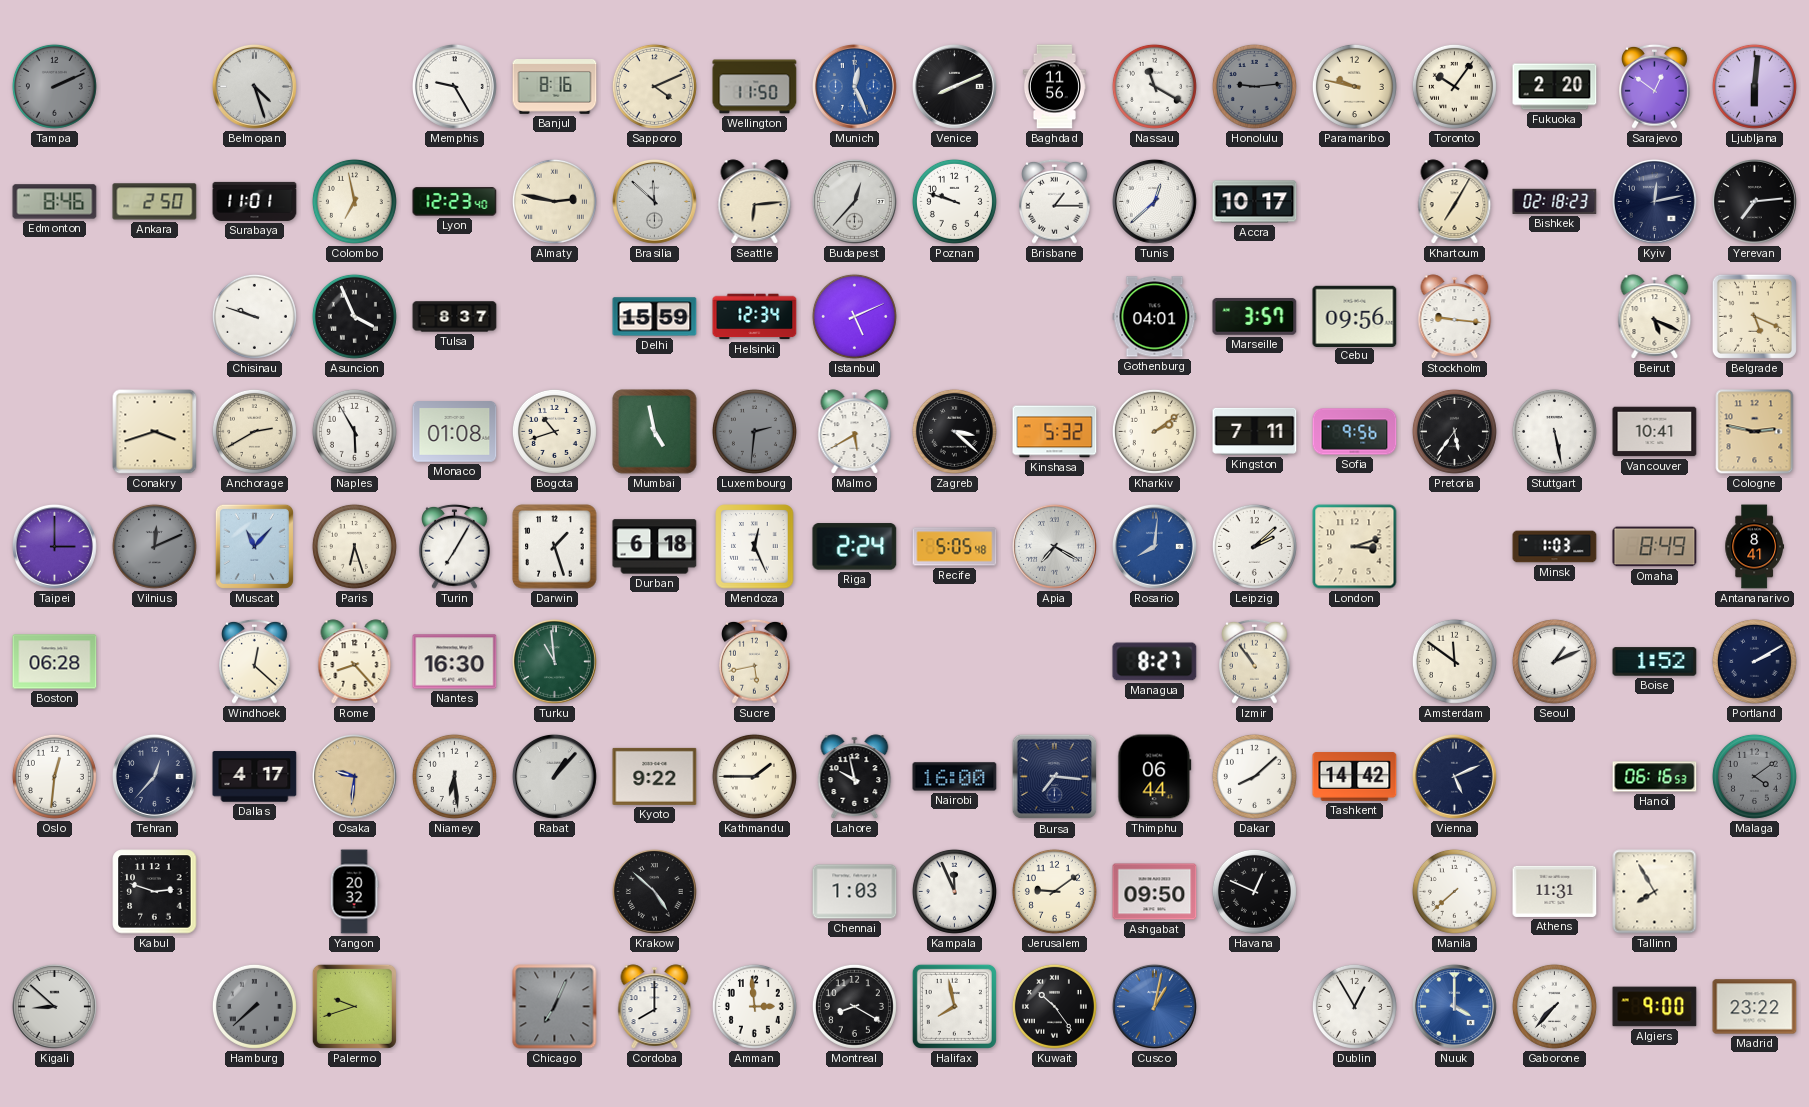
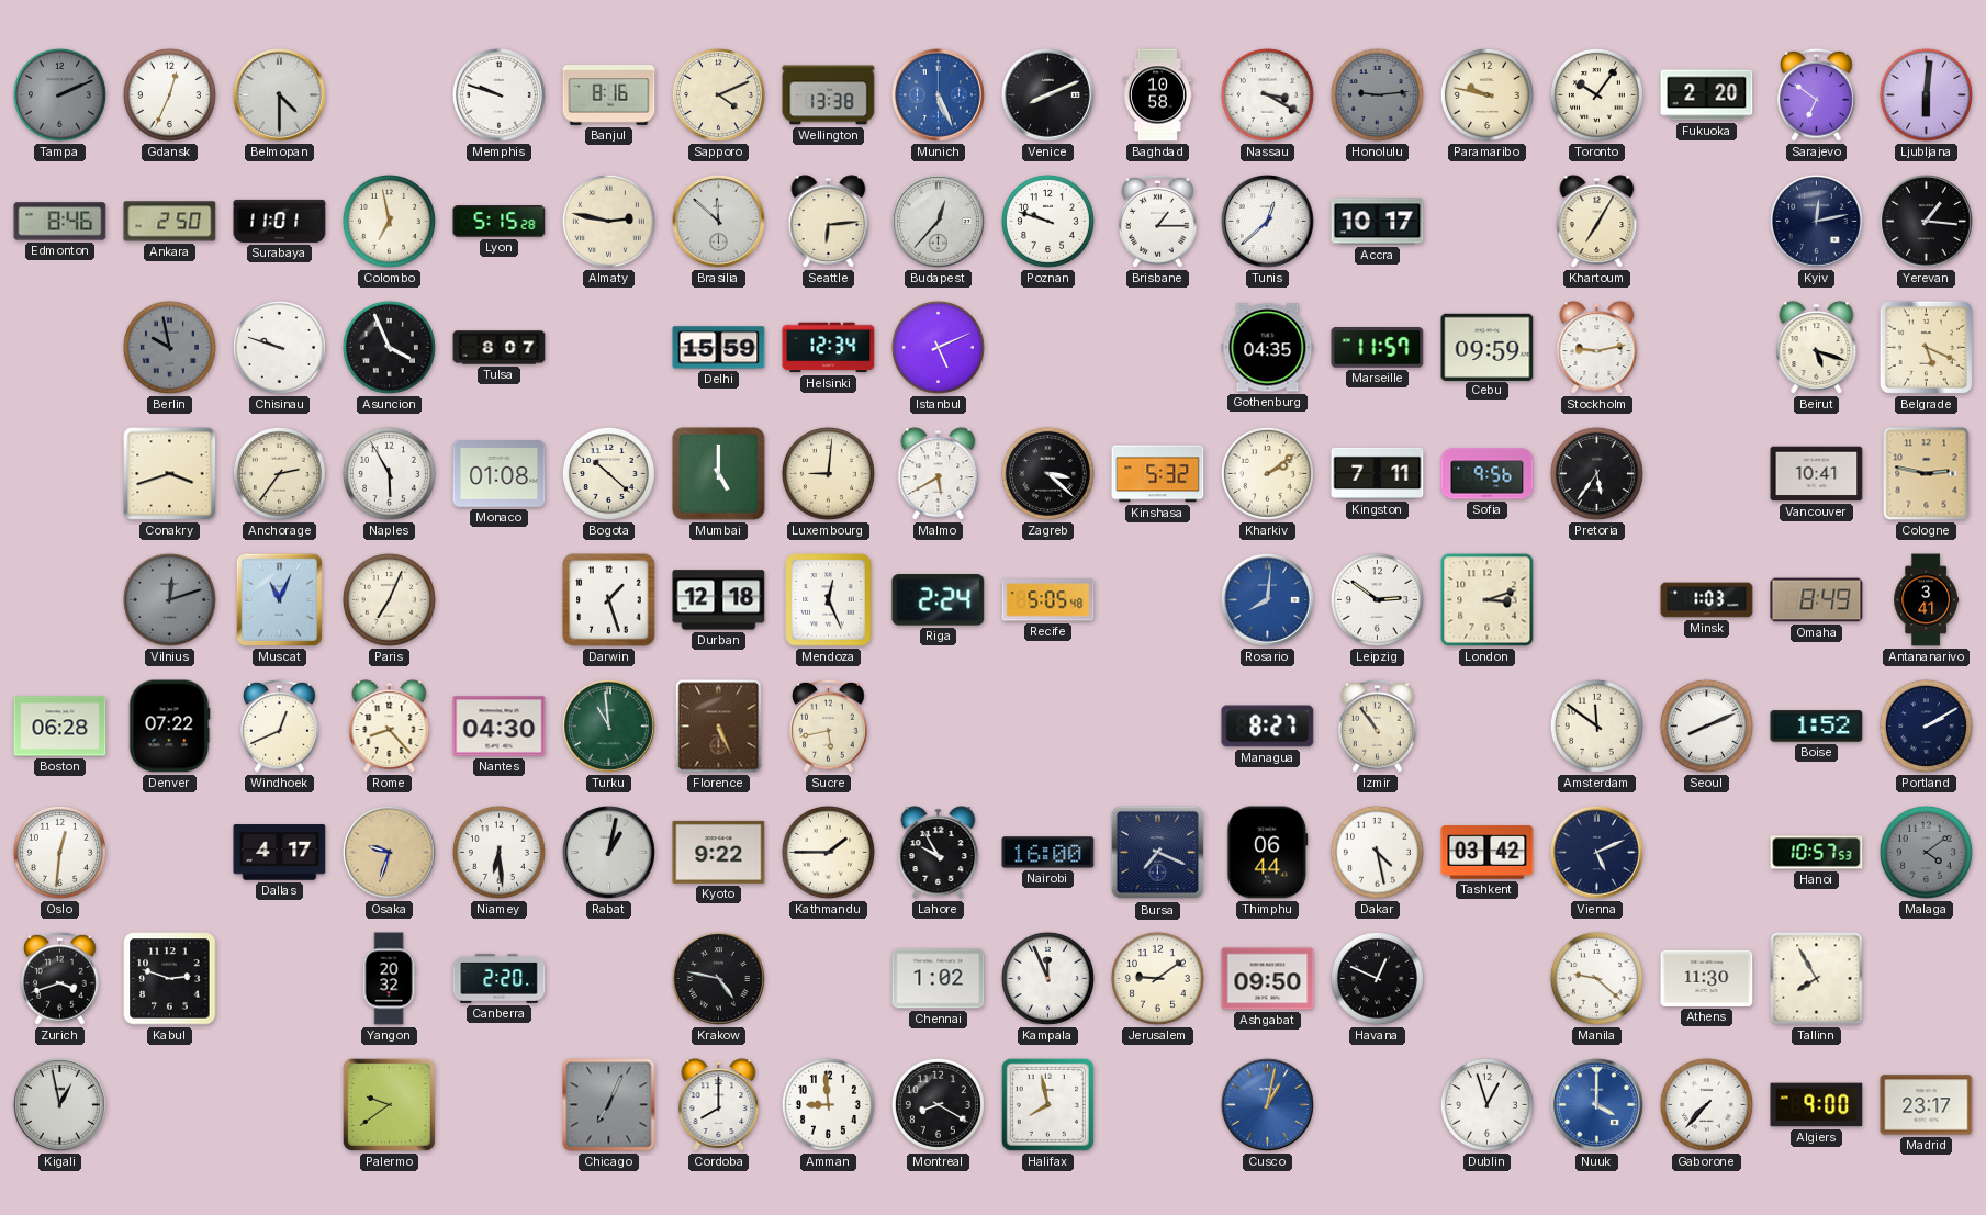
Gdansk: none -> 12:34
Belmopan: 4:27 -> 4:30
Memphis: 9:25 -> 9:48
Wellington: 11:50 -> 13:38
Munich: 12:26 -> 5:26
Baghdad: 11:56 -> 10:58
Nassau: 11:20 -> 3:20
Sarajevo: 12:51 -> 6:51
Lyon: 12:23 -> 5:15
Bishkek: 02:18 -> none
Yerevan: 7:14 -> 1:16
Berlin: none -> 9:58
Tulsa: 8:37 -> 8:07
Gothenburg: 04:01 -> 04:35
Marseille: 3:57 -> 11:57
Cebu: 09:56 -> 09:59
Stockholm: 9:16 -> 9:13
Beirut: 5:19 -> 5:18
Anchorage: 2:40 -> 2:36
Bogota: 10:42 -> 10:22
Mumbai: 4:58 -> 5:00
Luxembourg: 2:31 -> 9:01
Luxembourg dial: grey -> cream
Stuttgart: 5:28 -> none
Taipei: 3:00 -> none
Vilnius: 12:11 -> 12:12
Muscat: 11:07 -> 11:04
Paris: 6:27 -> 7:04
Turin: 7:05 -> none
Durban: 6:18 -> 12:18
Apia: 7:20 -> none
Leipzig: 2:08 -> 2:51
Antananarivo: 8:41 -> 3:41
Denver: none -> 07:22
Windhoek: 12:22 -> 12:41
Nantes: 16:30 -> 04:30
Florence: none -> 5:26
Seoul: 1:11 -> 8:11
Tehran: 12:37 -> none
Osaka: 9:31 -> 9:33
Rabat: 1:07 -> 1:02
Lahore: 9:58 -> 9:55
Bursa: 7:16 -> 7:19
Dakar: 8:08 -> 4:28
Tashkent: 14:42 -> 03:42
Hanoi: 06:16 -> 10:57
Zurich: none -> 3:42
Canberra: none -> 2:20
Krakow: 4:52 -> 4:47
Chennai: 1:03 -> 1:02
Manila: 7:38 -> 9:22
Athens: 11:31 -> 11:30
Kigali: 8:52 -> 12:58
Hamburg: 7:38 -> none
Palermo: 9:42 -> 9:39
Amman: 2:59 -> 8:59
Kuwait: 10:24 -> none
Dublin: 12:55 -> 12:57
Madrid: 23:22 -> 23:17
